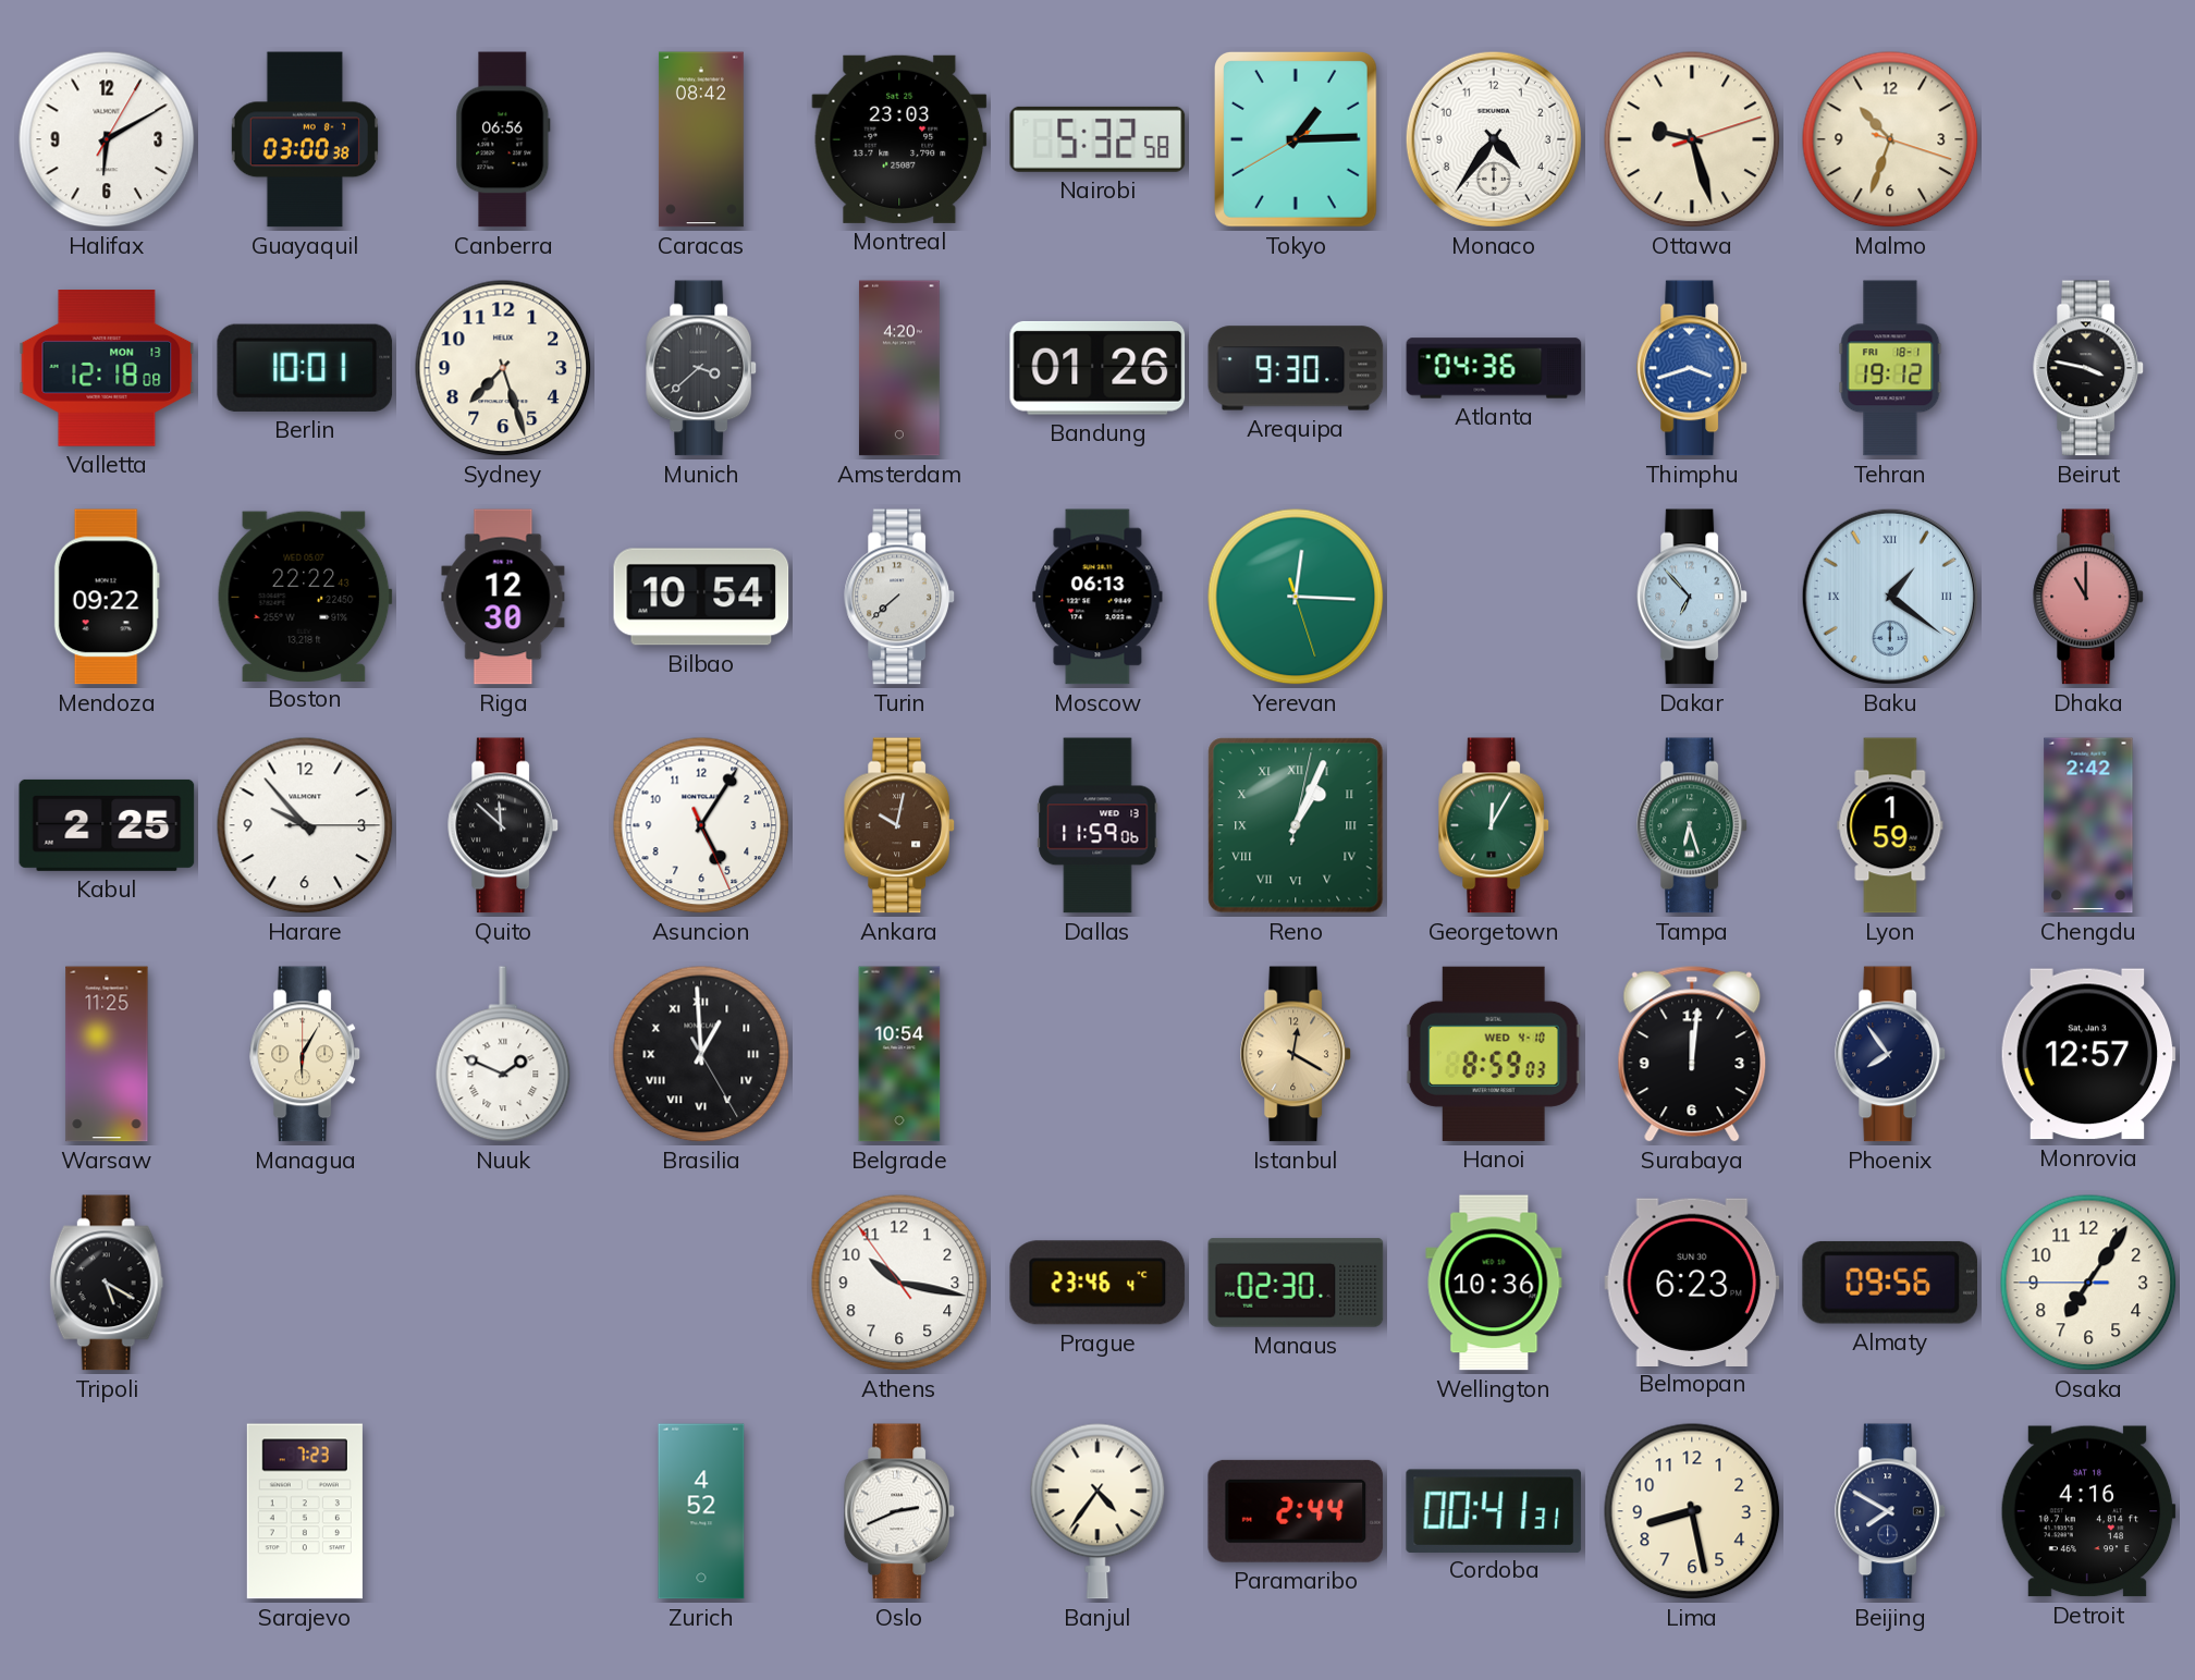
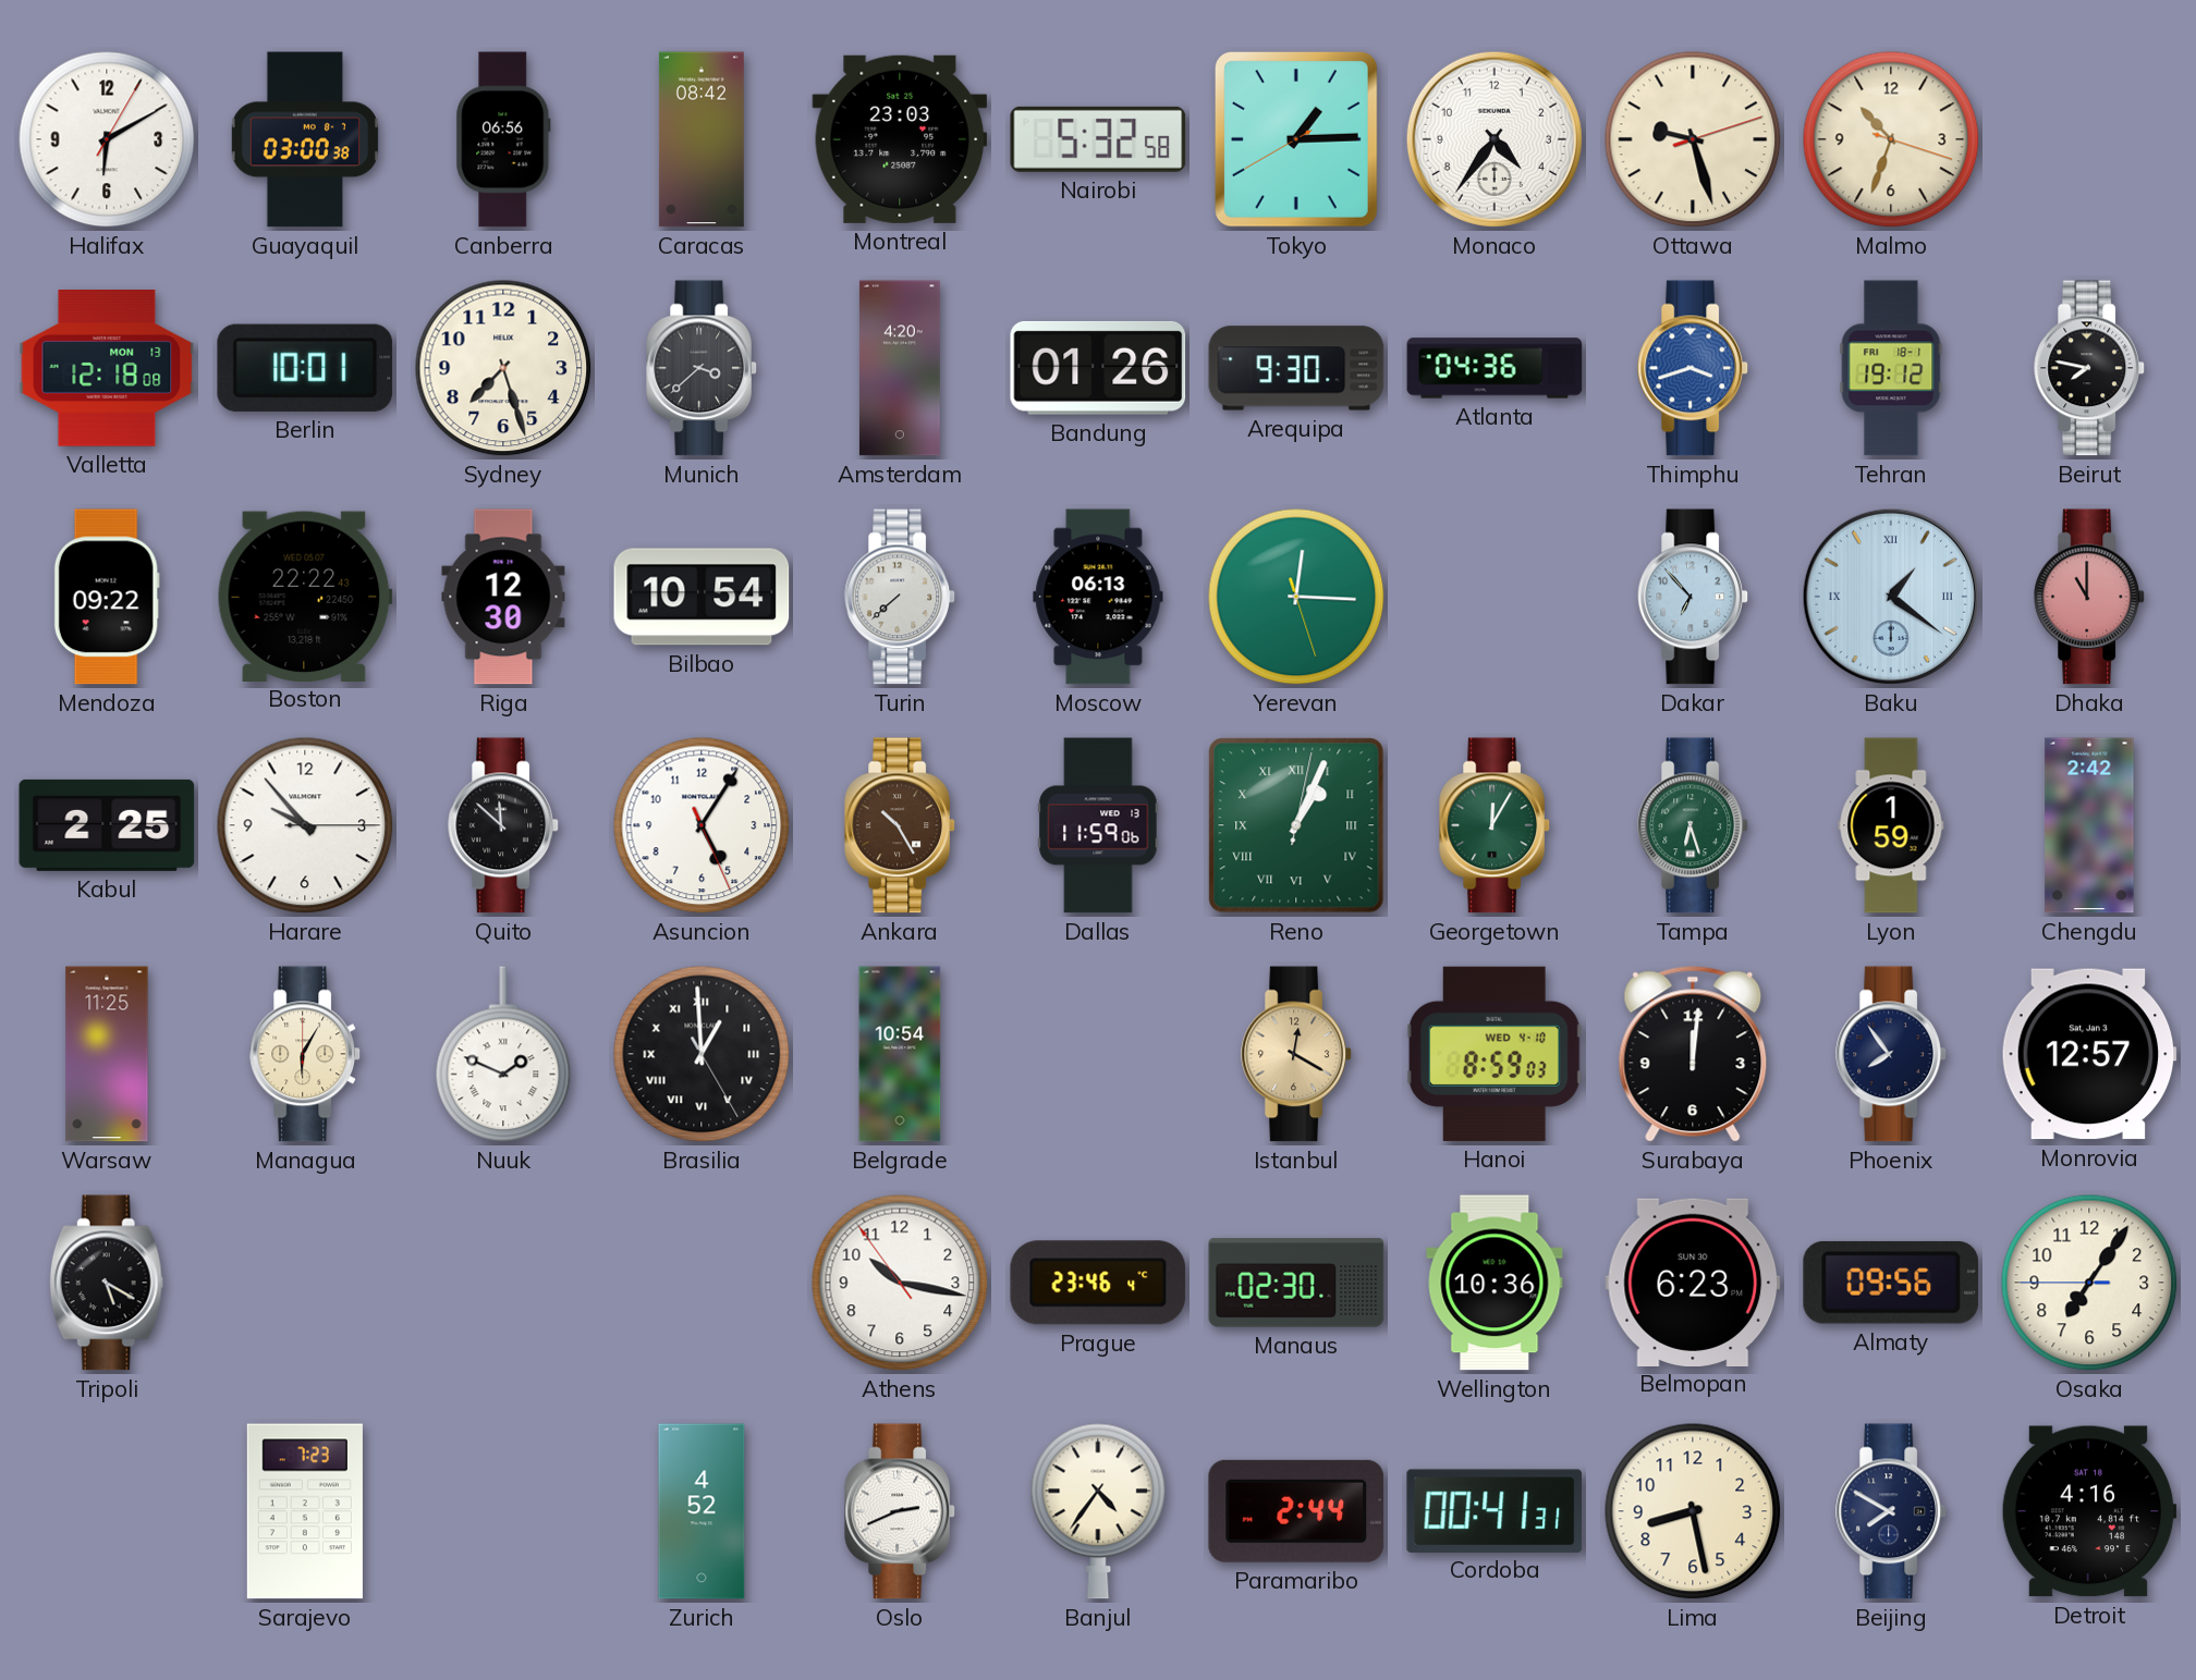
Beirut: 3:47 -> 7:47
Ankara: 10:02 -> 10:25
